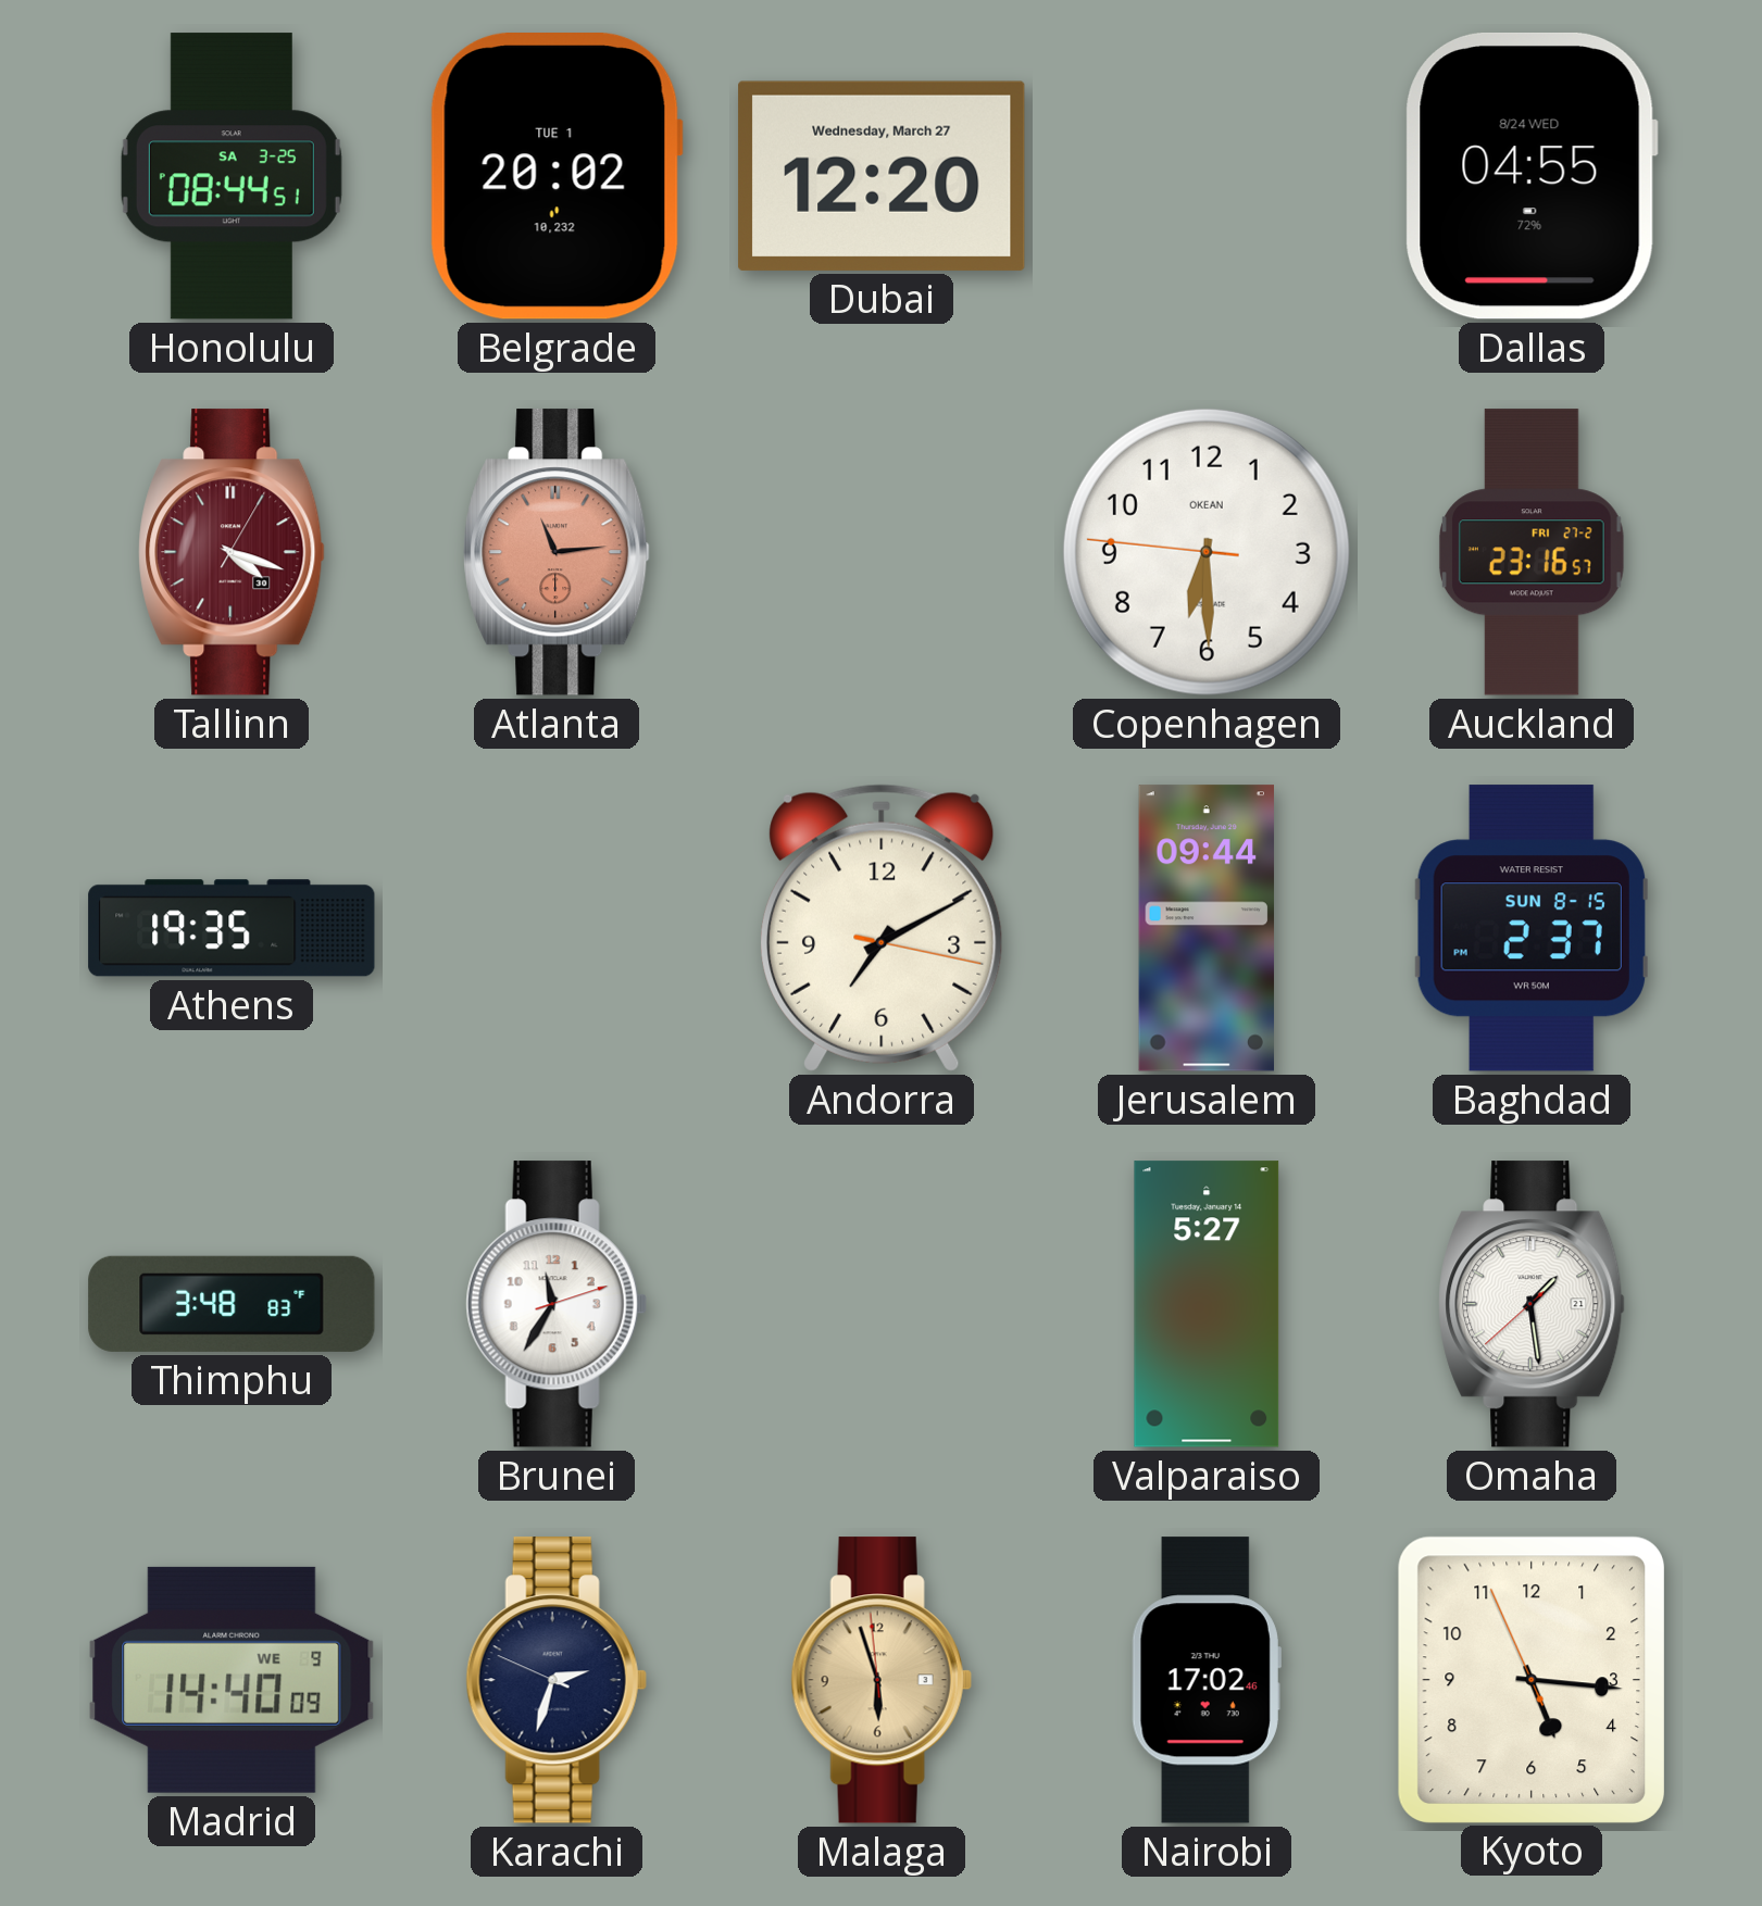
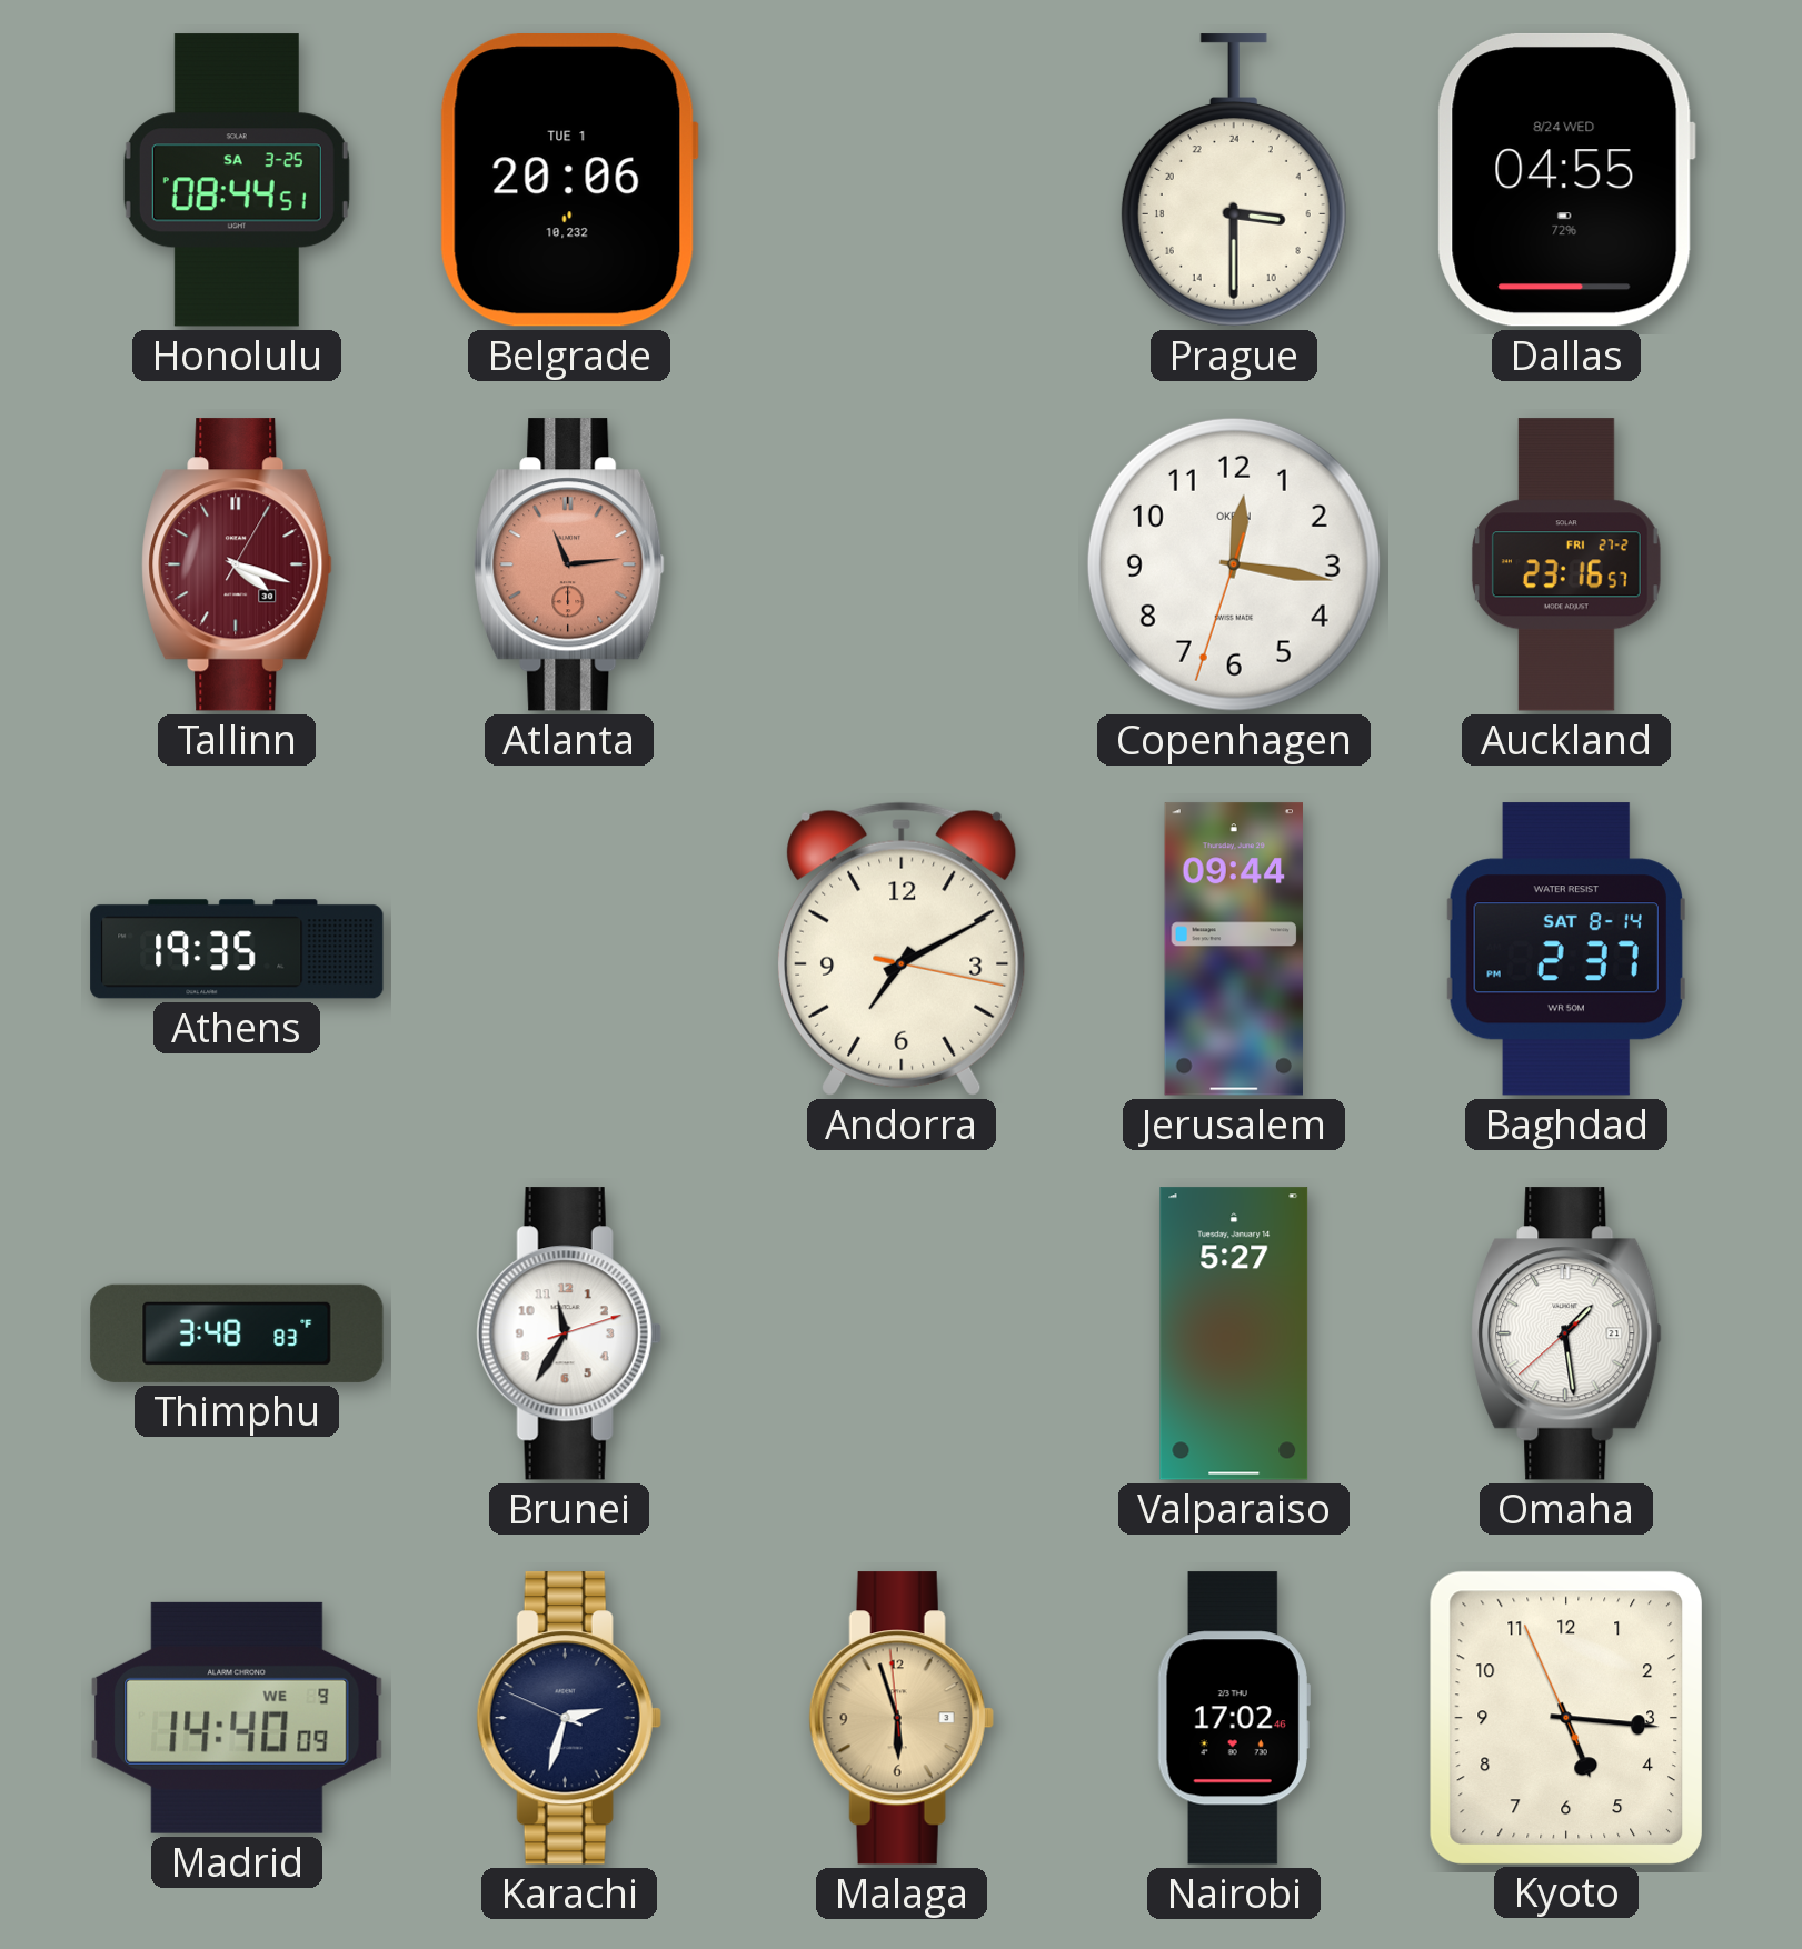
Belgrade: 20:02 -> 20:06
Dubai: 12:20 -> none
Prague: none -> 6:30
Copenhagen: 6:29 -> 12:16
Baghdad date: SUN 8-15 -> SAT 8-14
